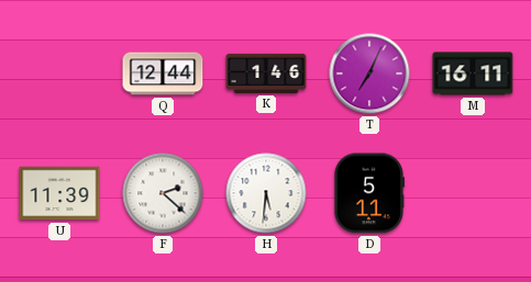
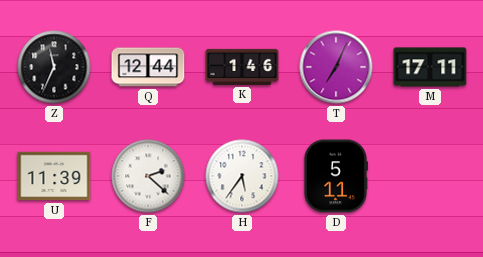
Z: none -> 11:34
M: 16:11 -> 17:11
H: 5:31 -> 5:36
